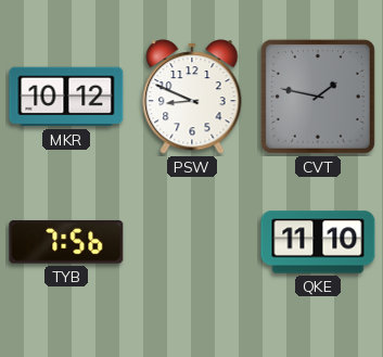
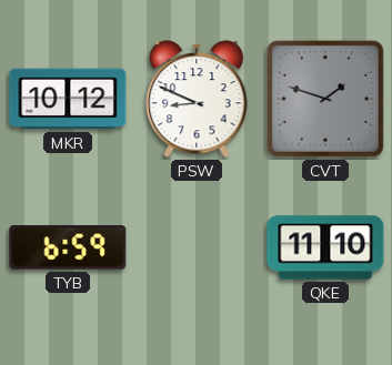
CVT: 1:47 -> 1:48
TYB: 7:56 -> 6:59
